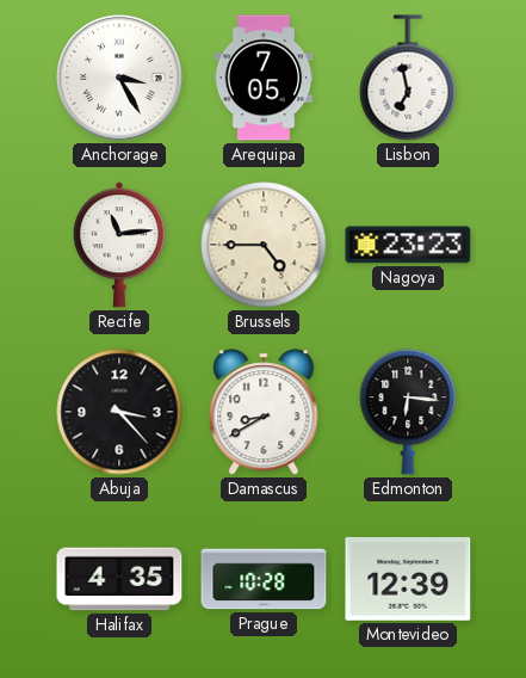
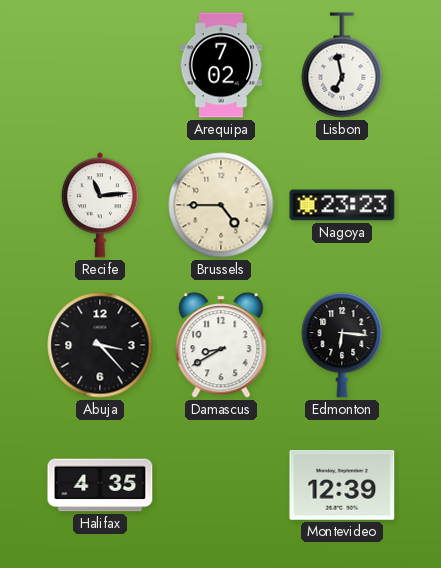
Anchorage: 3:25 -> none
Arequipa: 7:05 -> 7:02
Prague: 10:28 -> none
